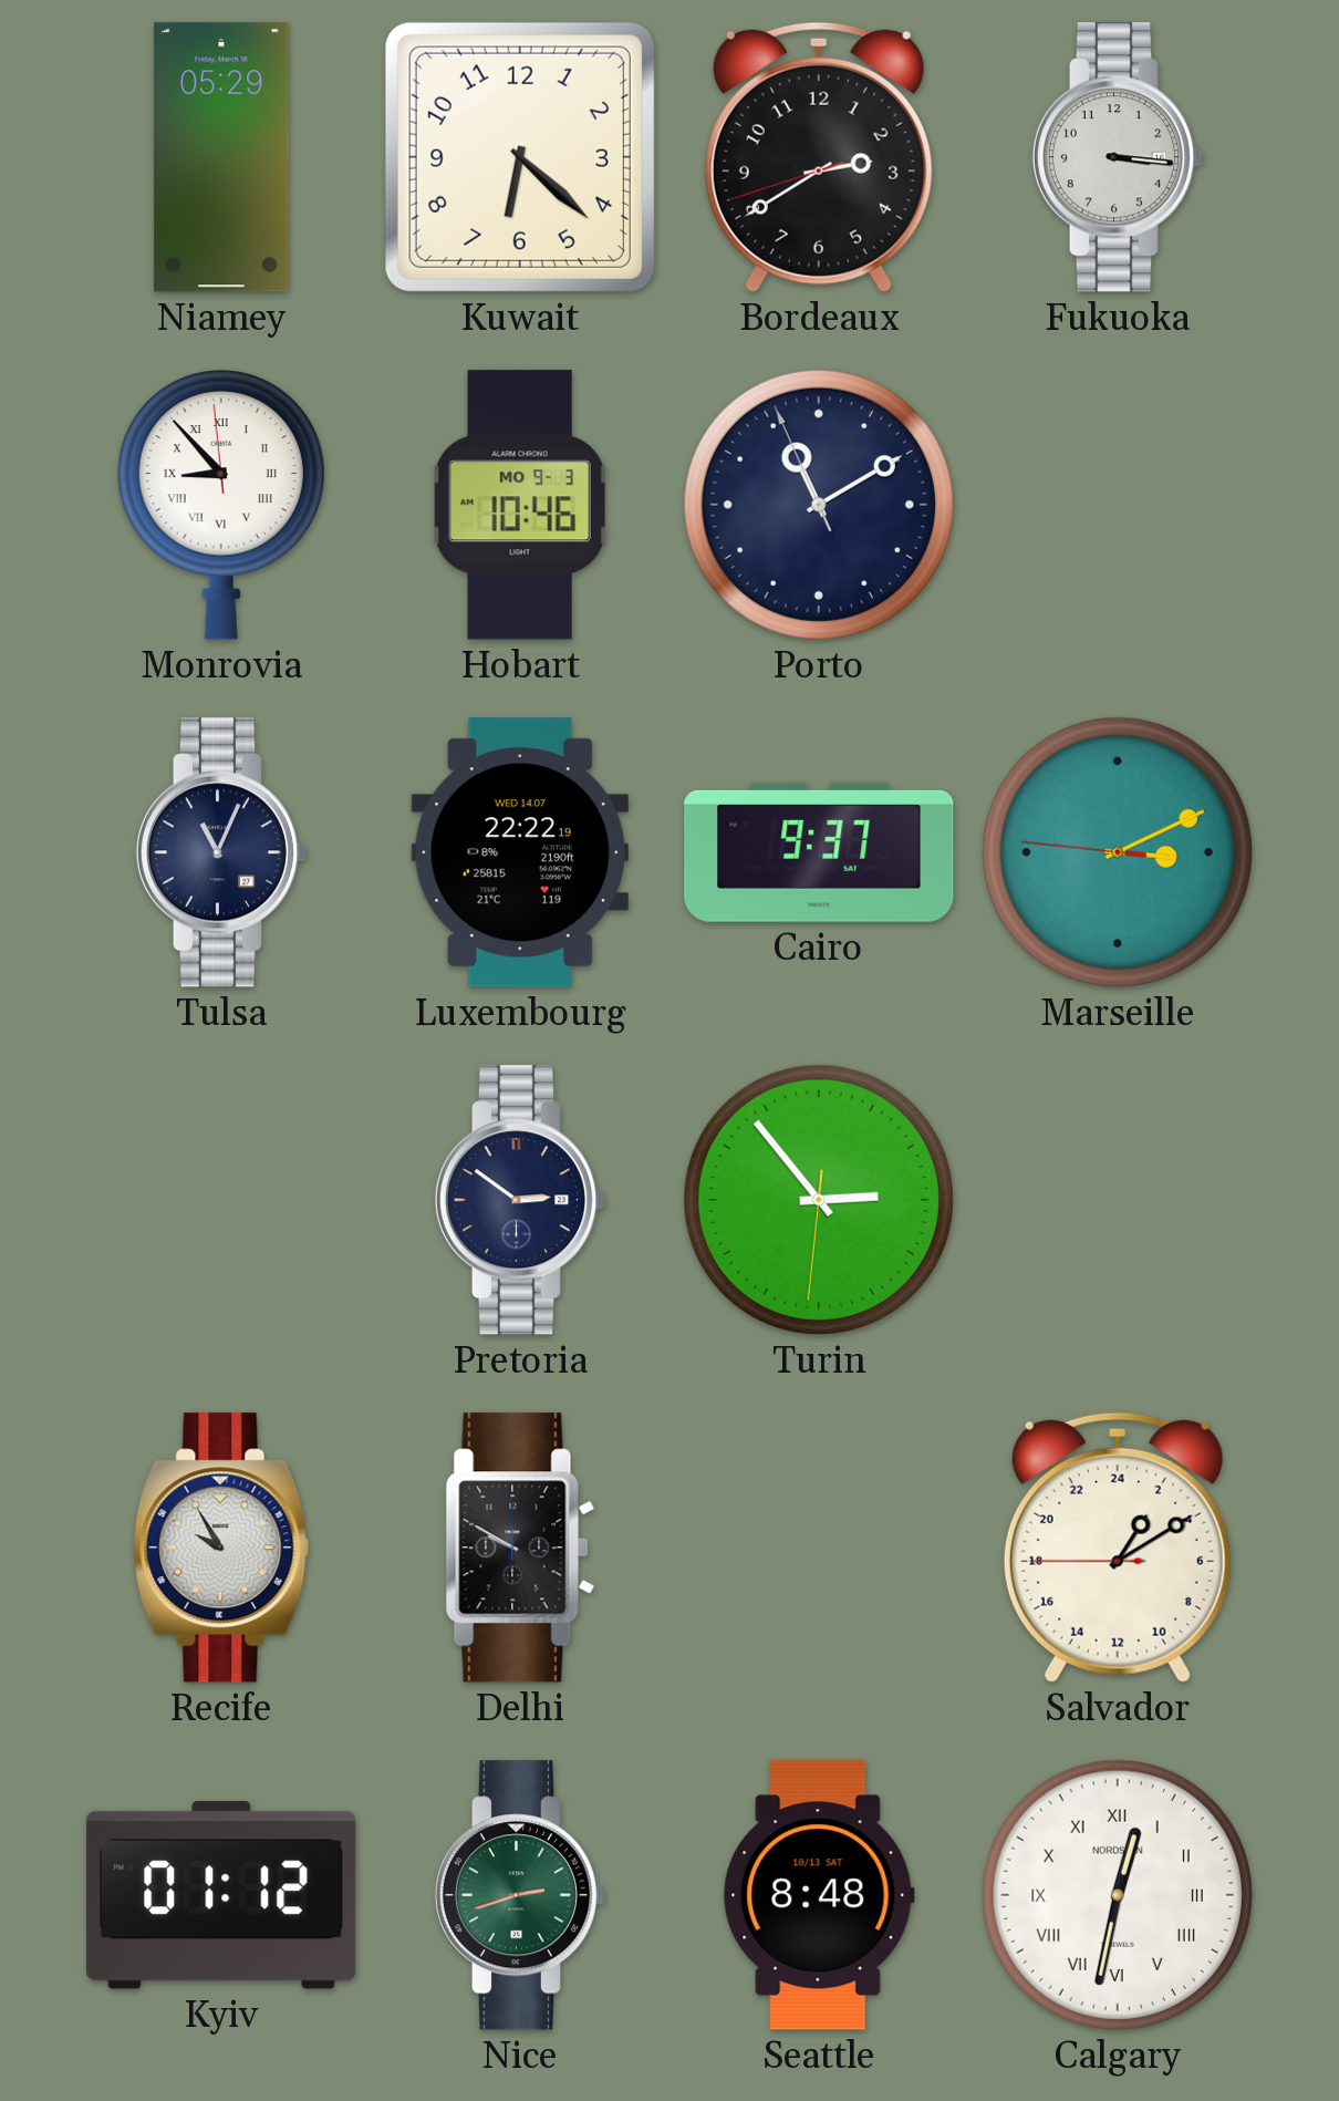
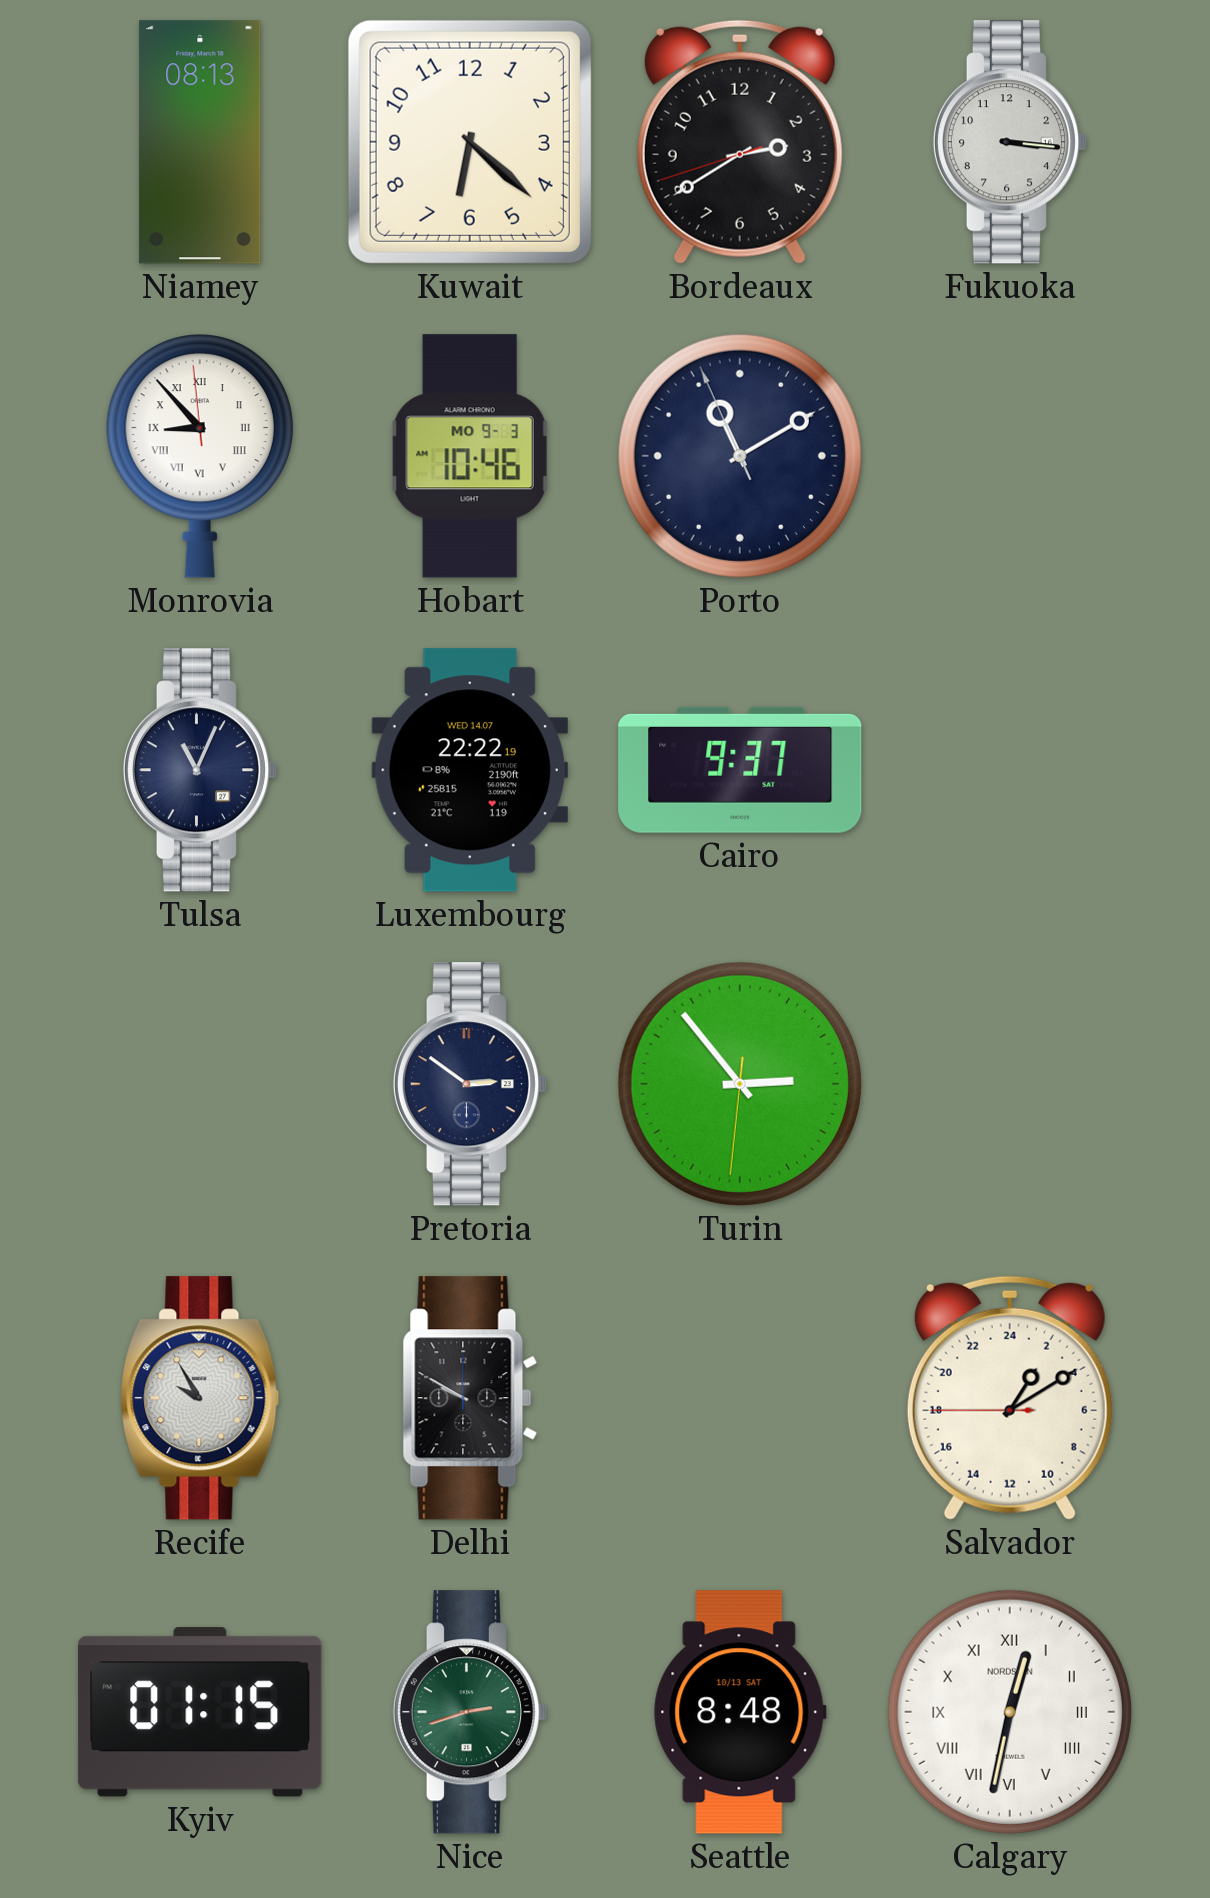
Niamey: 05:29 -> 08:13
Marseille: 3:10 -> none
Kyiv: 01:12 -> 01:15
